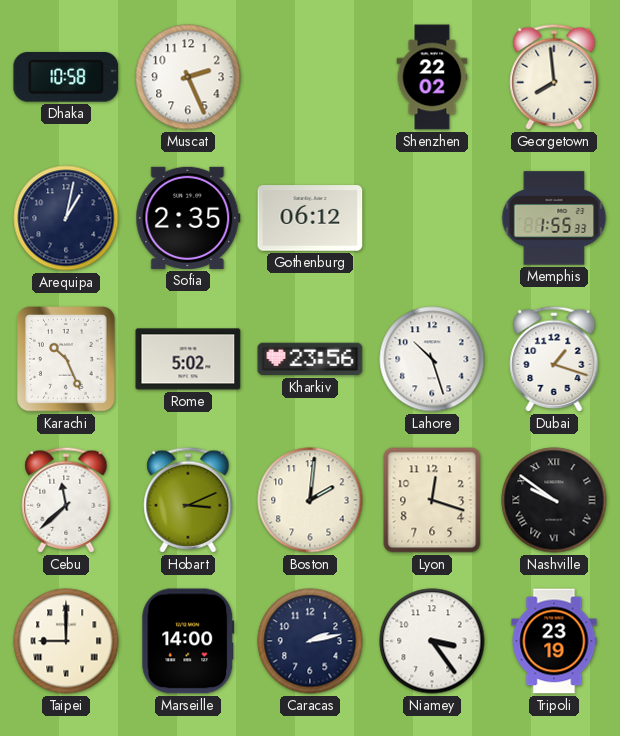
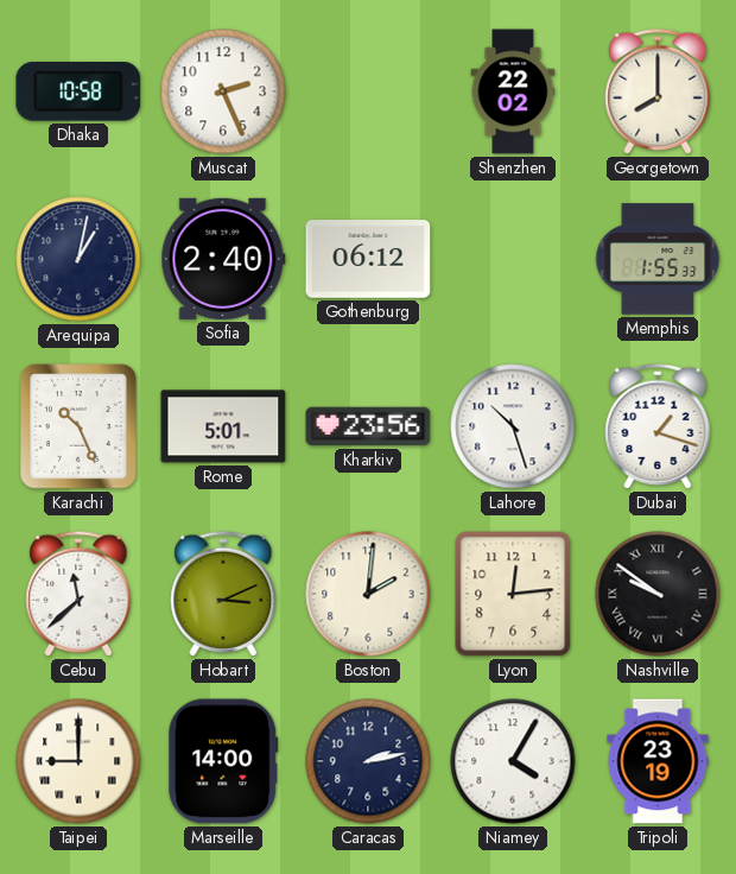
Georgetown: 7:59 -> 8:00
Sofia: 2:35 -> 2:40
Rome: 5:02 -> 5:01
Lyon: 12:18 -> 12:14
Niamey: 3:24 -> 4:05
